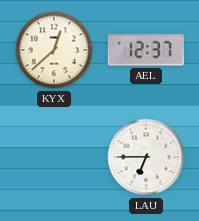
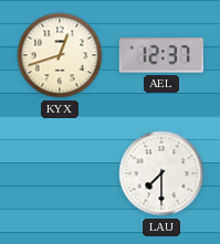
KYX: 12:38 -> 12:42
LAU: 6:45 -> 7:30
